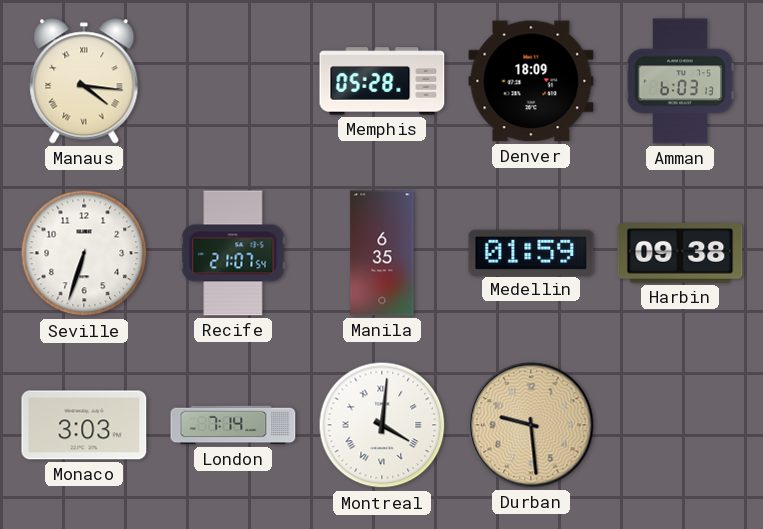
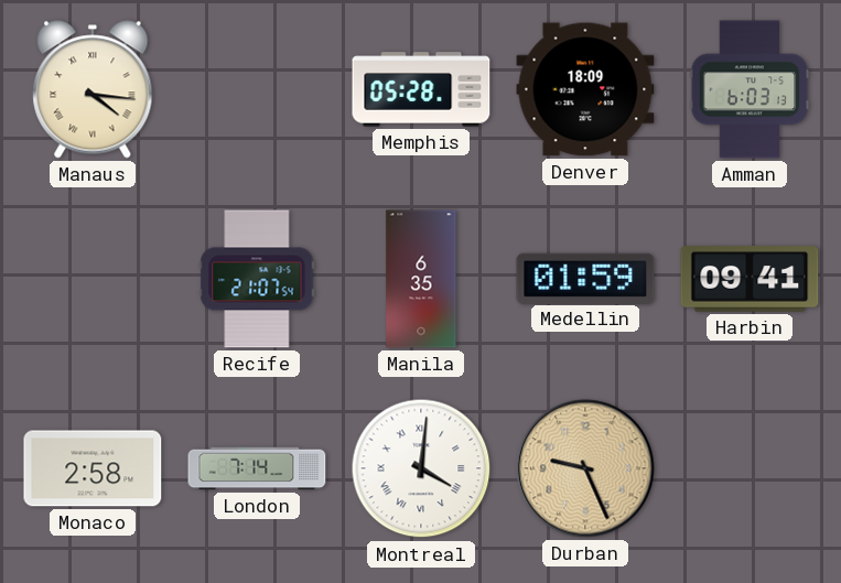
Seville: 6:33 -> none
Harbin: 09:38 -> 09:41
Monaco: 3:03 -> 2:58
Durban: 9:29 -> 9:26
